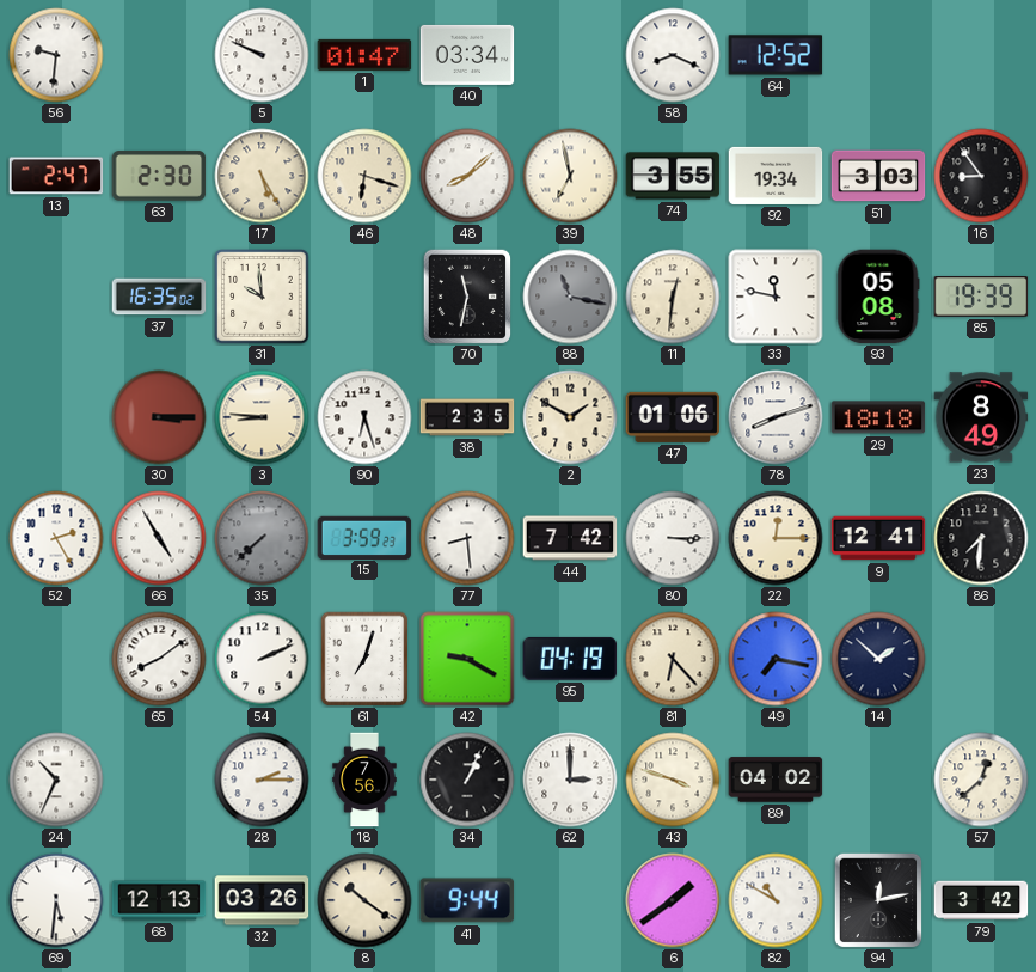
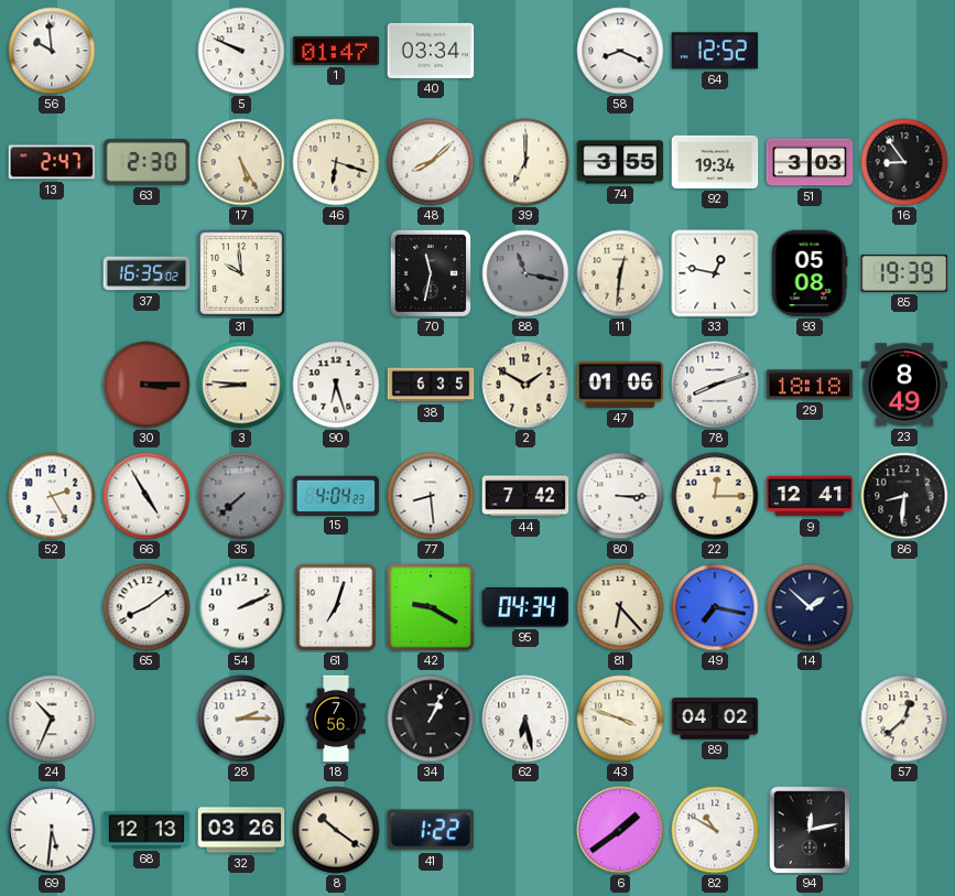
56: 9:31 -> 9:59
39: 6:58 -> 7:00
33: 11:47 -> 12:47
38: 2:35 -> 6:35
15: 3:59 -> 4:04
86: 7:31 -> 8:31
95: 04:19 -> 04:34
62: 3:00 -> 6:28
41: 9:44 -> 1:22
79: 3:42 -> none
